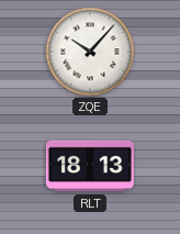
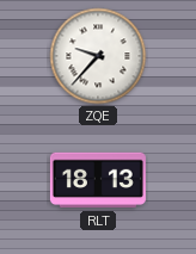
ZQE: 10:07 -> 9:37
